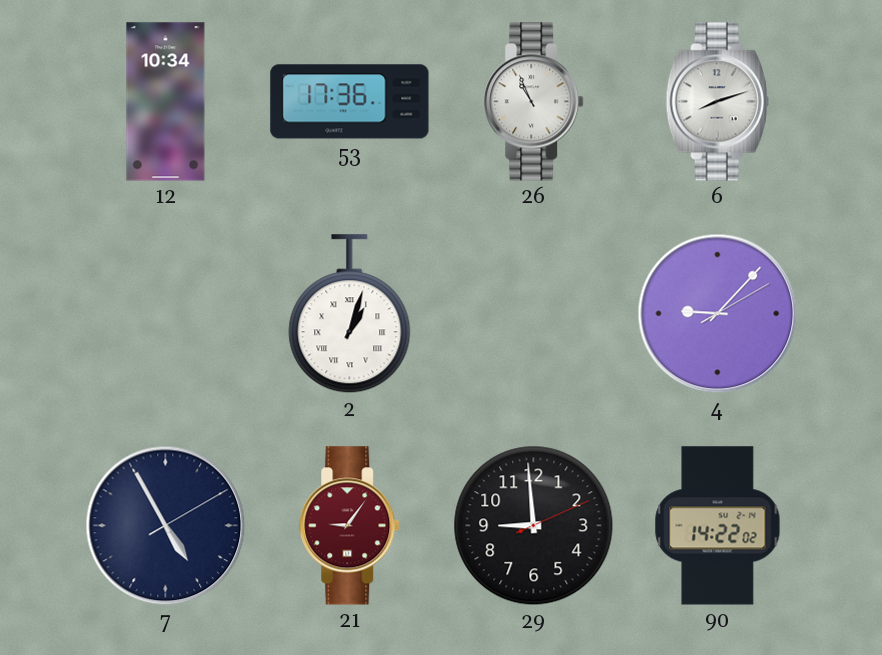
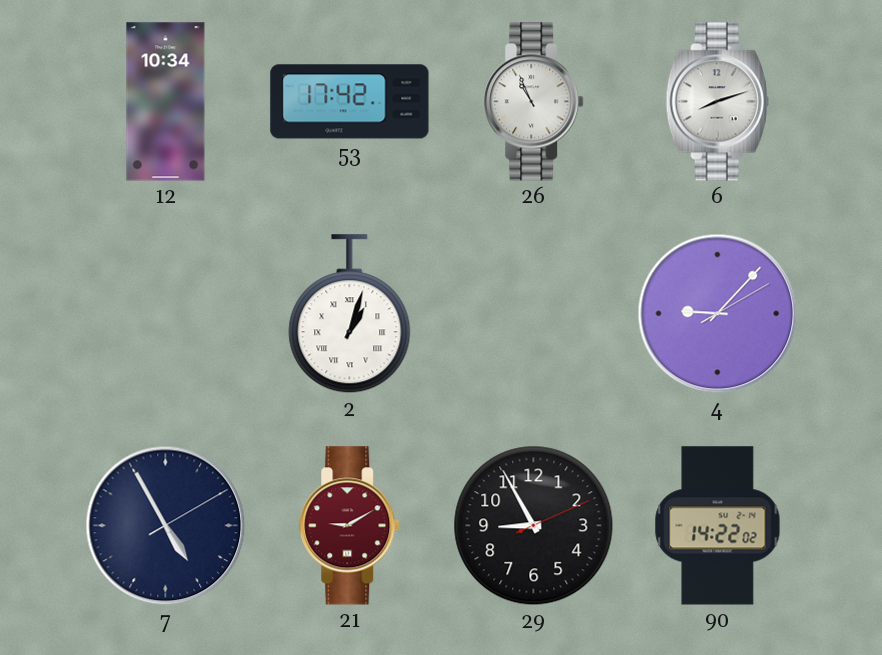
53: 17:36 -> 17:42
21: 9:06 -> 9:10
29: 8:59 -> 8:55
